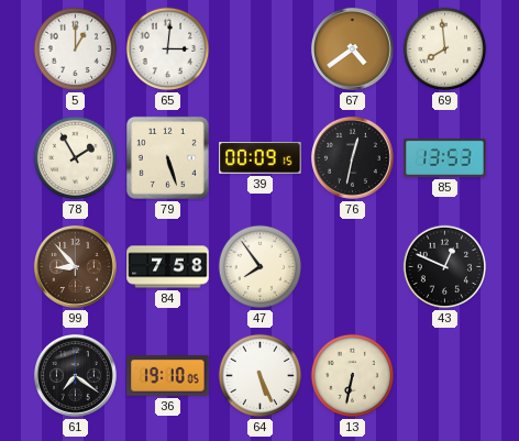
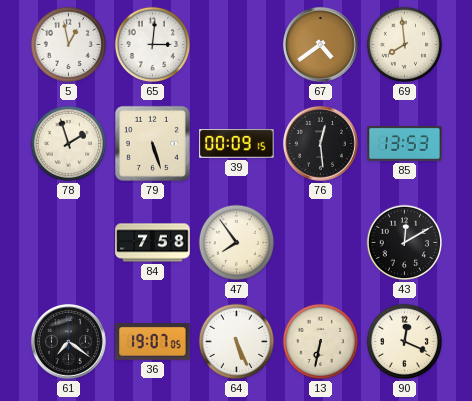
5: 1:00 -> 12:58
78: 1:55 -> 1:57
76: 12:32 -> 12:29
99: 8:53 -> none
43: 12:49 -> 12:10
36: 19:10 -> 19:07
90: none -> 12:19
